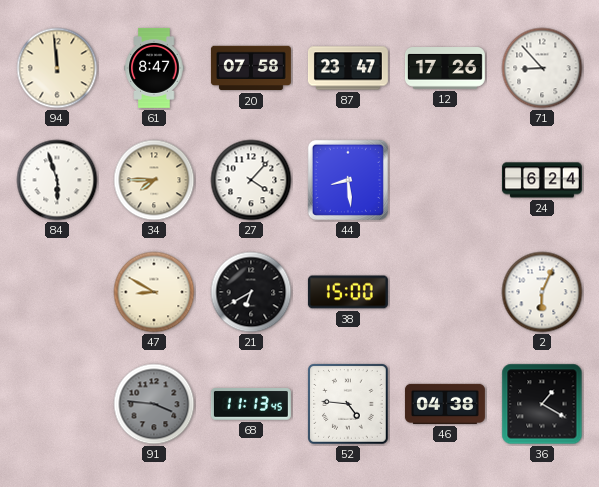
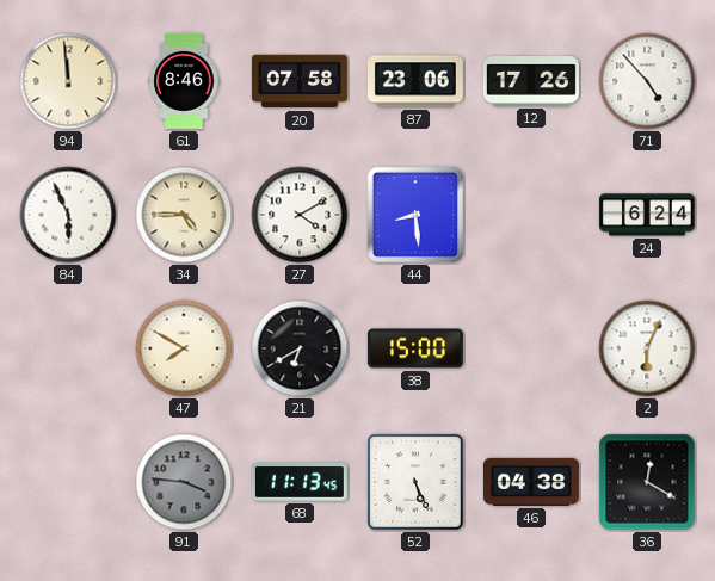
61: 8:47 -> 8:46
87: 23:47 -> 23:06
71: 8:53 -> 4:53
84: 5:57 -> 5:56
34: 7:45 -> 4:45
27: 4:07 -> 4:10
47: 8:50 -> 7:50
52: 4:46 -> 5:26
36: 1:20 -> 12:20
